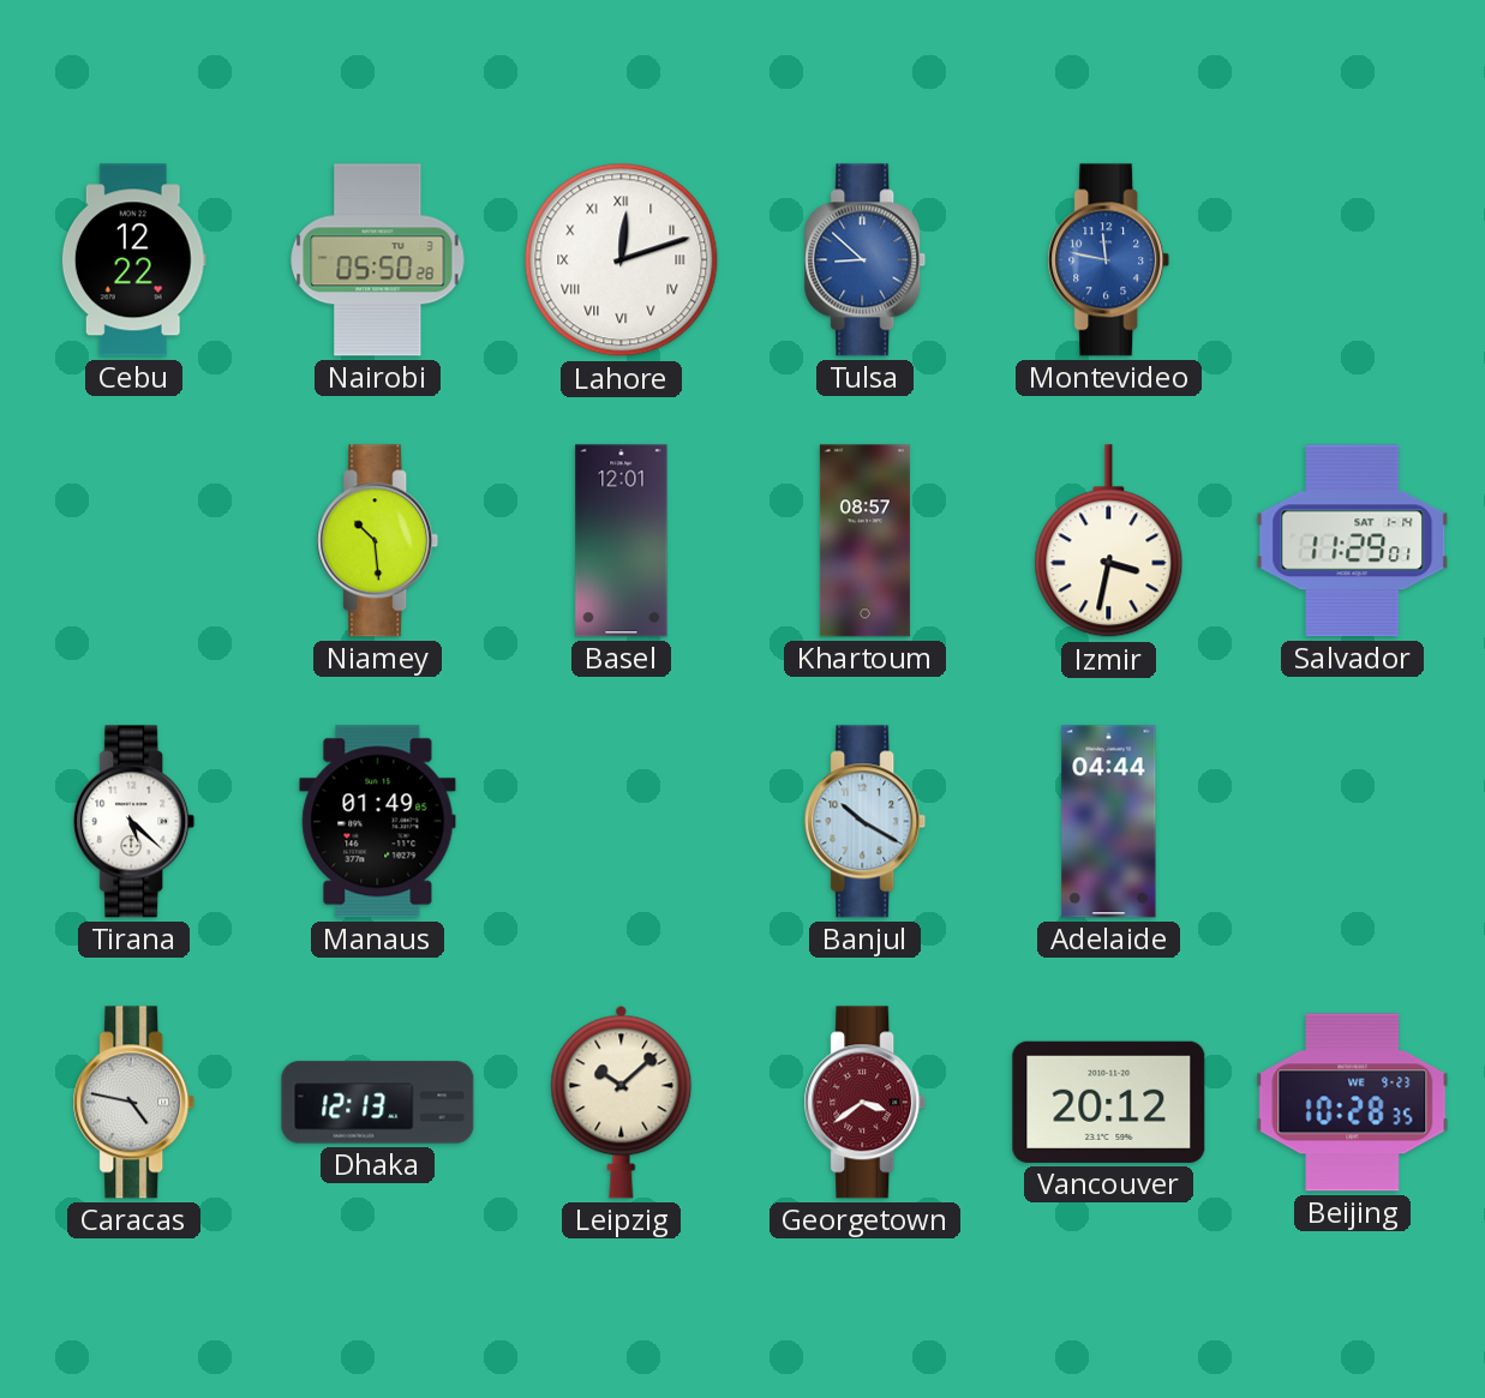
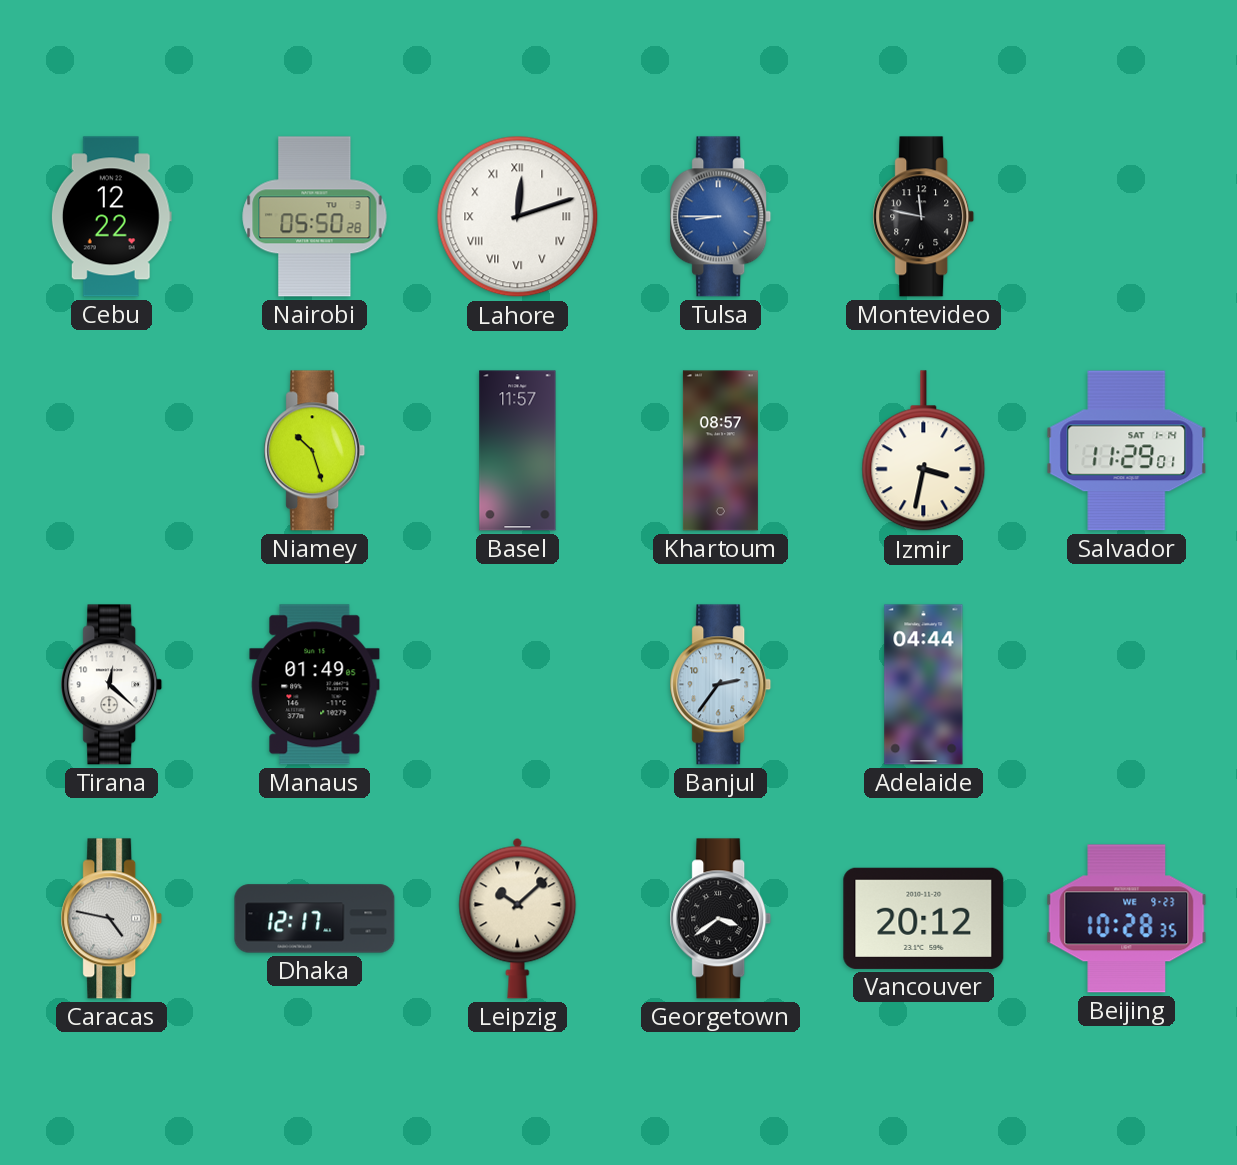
Tulsa: 8:52 -> 8:45
Montevideo dial: blue -> black
Niamey: 10:29 -> 10:27
Basel: 12:01 -> 11:57
Tirana: 5:22 -> 12:22
Banjul: 10:20 -> 2:36
Dhaka: 12:13 -> 12:17
Georgetown dial: burgundy -> black
